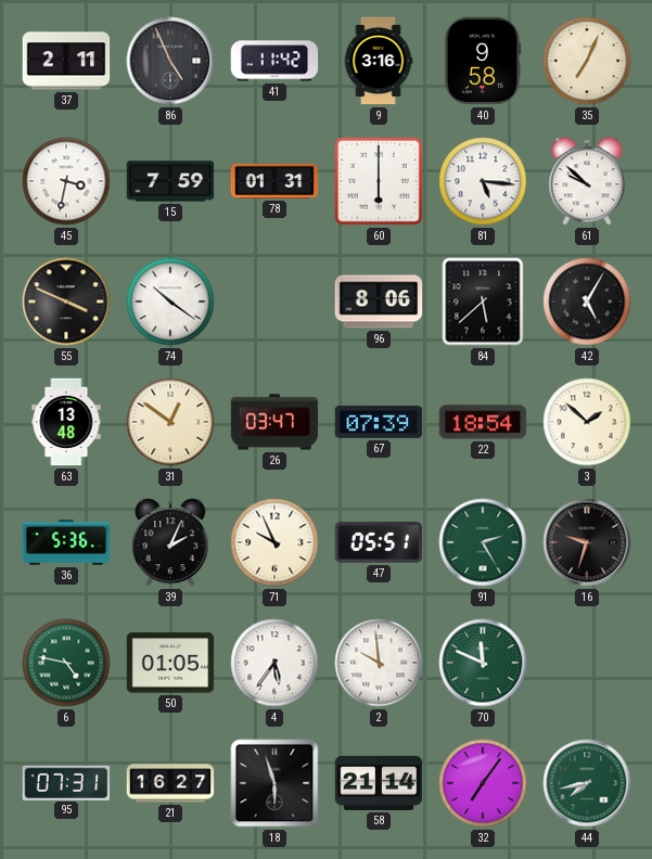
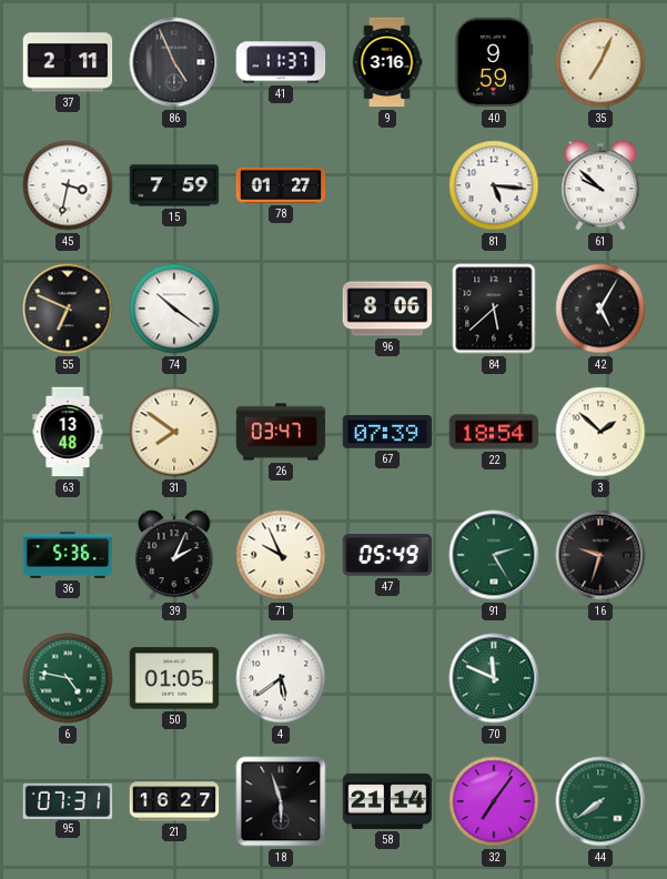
41: 11:42 -> 11:37
40: 9:58 -> 9:59
78: 01:31 -> 01:27
60: 6:00 -> none
55: 3:49 -> 6:49
31: 12:51 -> 7:51
47: 05:51 -> 05:49
4: 5:36 -> 5:39
2: 9:59 -> none
44: 7:43 -> 7:39
